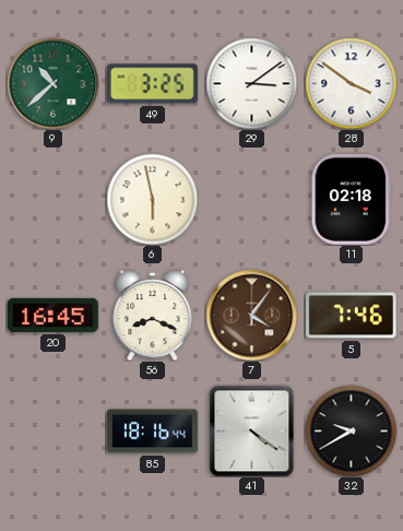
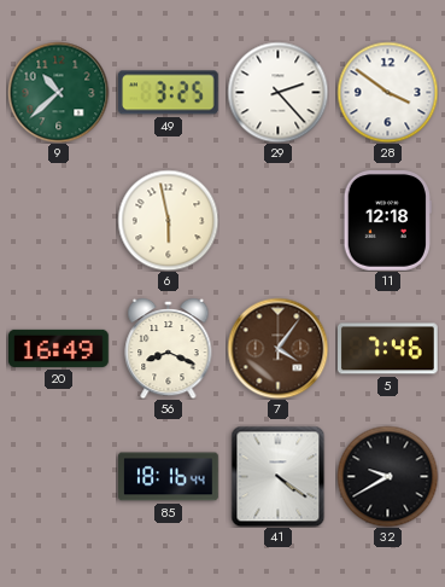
29: 3:09 -> 2:23
11: 02:18 -> 12:18
20: 16:45 -> 16:49
